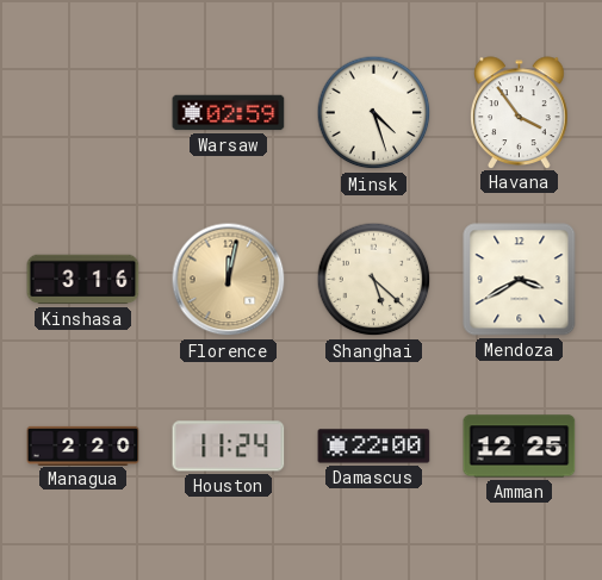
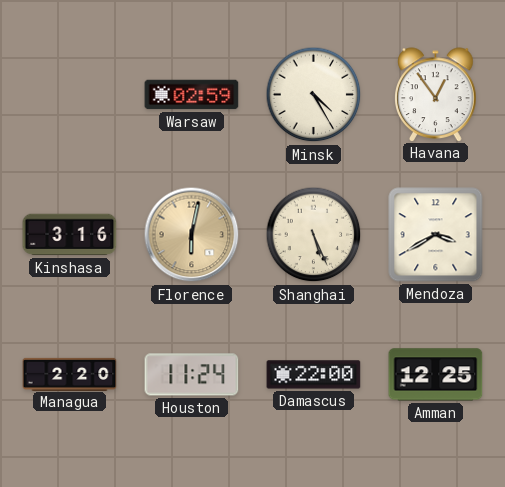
Minsk: 4:27 -> 4:25
Havana: 3:54 -> 12:54
Florence: 12:02 -> 6:02
Shanghai: 5:22 -> 5:26
